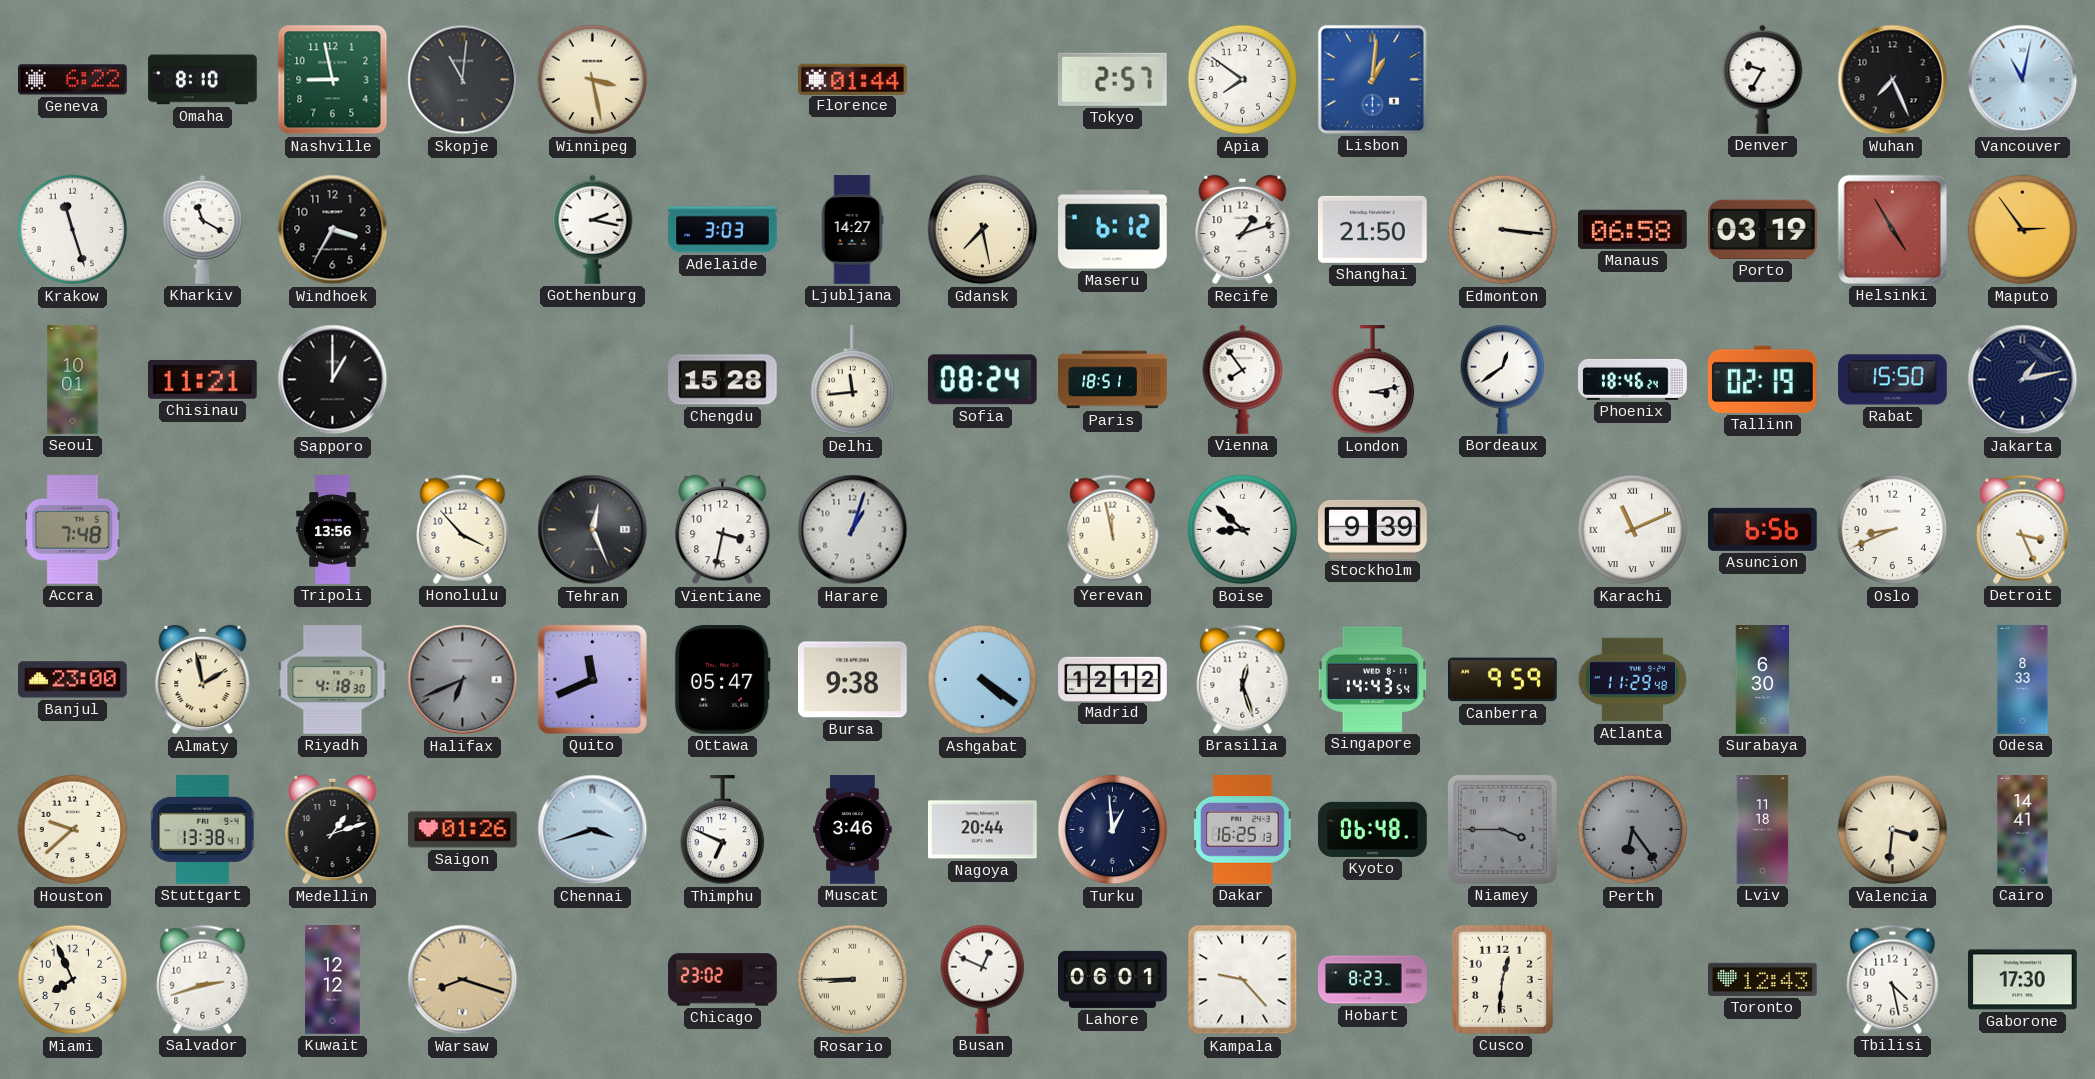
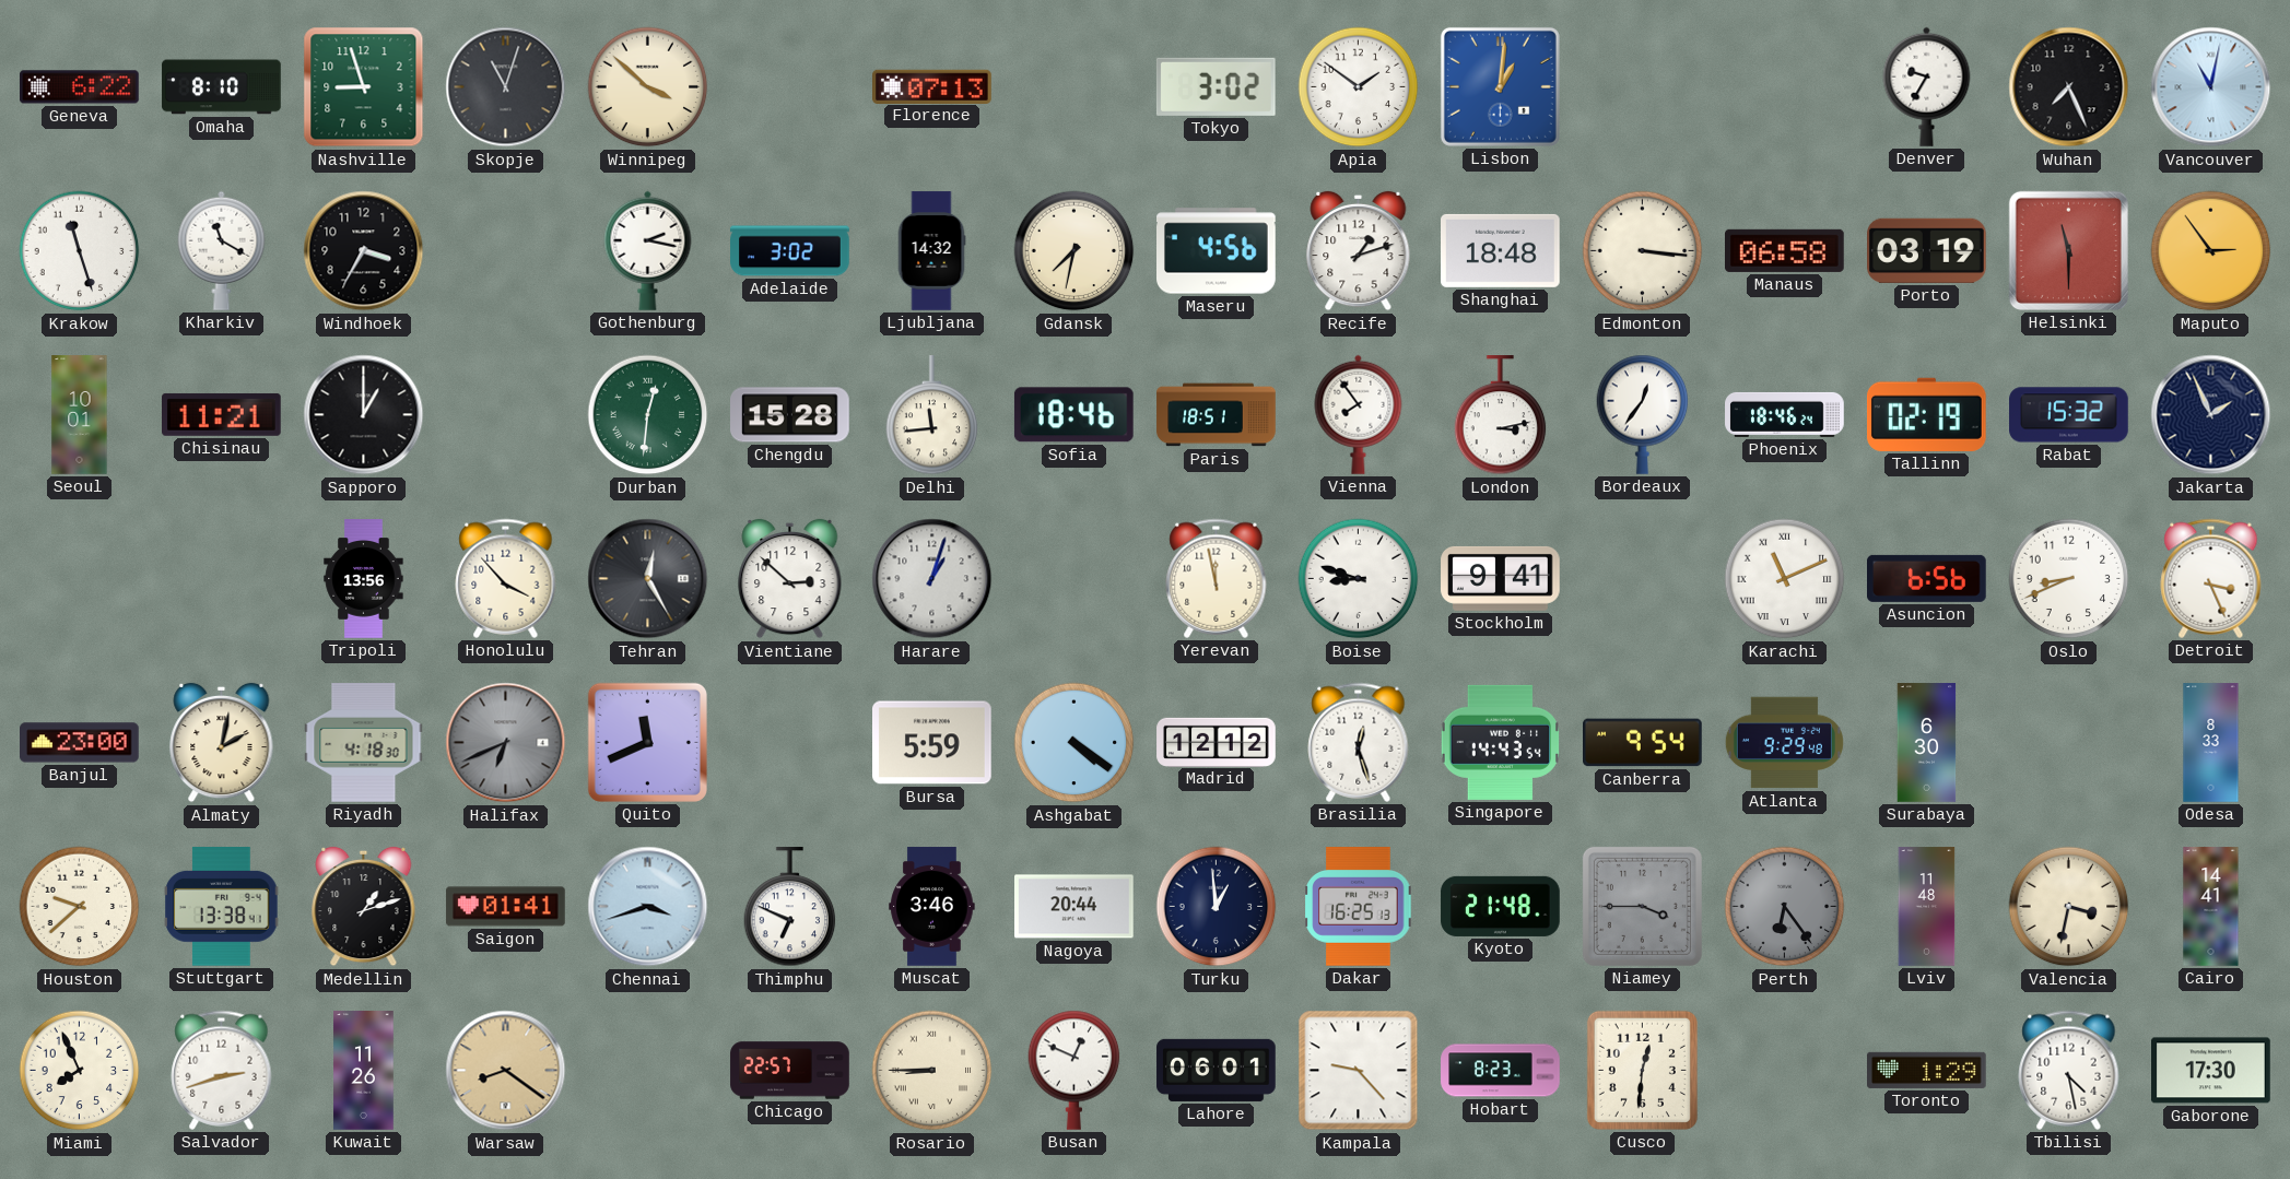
Nashville: 8:58 -> 8:57
Skopje: 11:01 -> 11:03
Winnipeg: 3:28 -> 3:52
Florence: 01:44 -> 07:13
Tokyo: 2:57 -> 3:02
Apia: 7:51 -> 1:51
Adelaide: 3:03 -> 3:02
Ljubljana: 14:27 -> 14:32
Gdansk: 7:28 -> 7:32
Maseru: 6:12 -> 4:56
Shanghai: 21:50 -> 18:48
Helsinki: 4:55 -> 11:30
Durban: none -> 12:31
Sofia: 08:24 -> 18:46
Bordeaux: 12:39 -> 12:36
Rabat: 15:50 -> 15:32
Jakarta: 1:13 -> 1:56
Accra: 7:48 -> none
Tehran: 12:26 -> 12:25
Vientiane: 3:32 -> 2:52
Boise: 8:52 -> 8:48
Stockholm: 9:39 -> 9:41
Almaty: 1:58 -> 2:02
Ottawa: 05:47 -> none
Bursa: 9:38 -> 5:59
Canberra: 9:59 -> 9:54
Atlanta: 11:29 -> 9:29
Saigon: 01:26 -> 01:41
Kyoto: 06:48 -> 21:48
Lviv: 11:18 -> 11:48
Valencia: 3:31 -> 3:32
Kuwait: 12:12 -> 11:26
Warsaw: 8:18 -> 8:21
Chicago: 23:02 -> 22:57
Toronto: 12:43 -> 1:29
